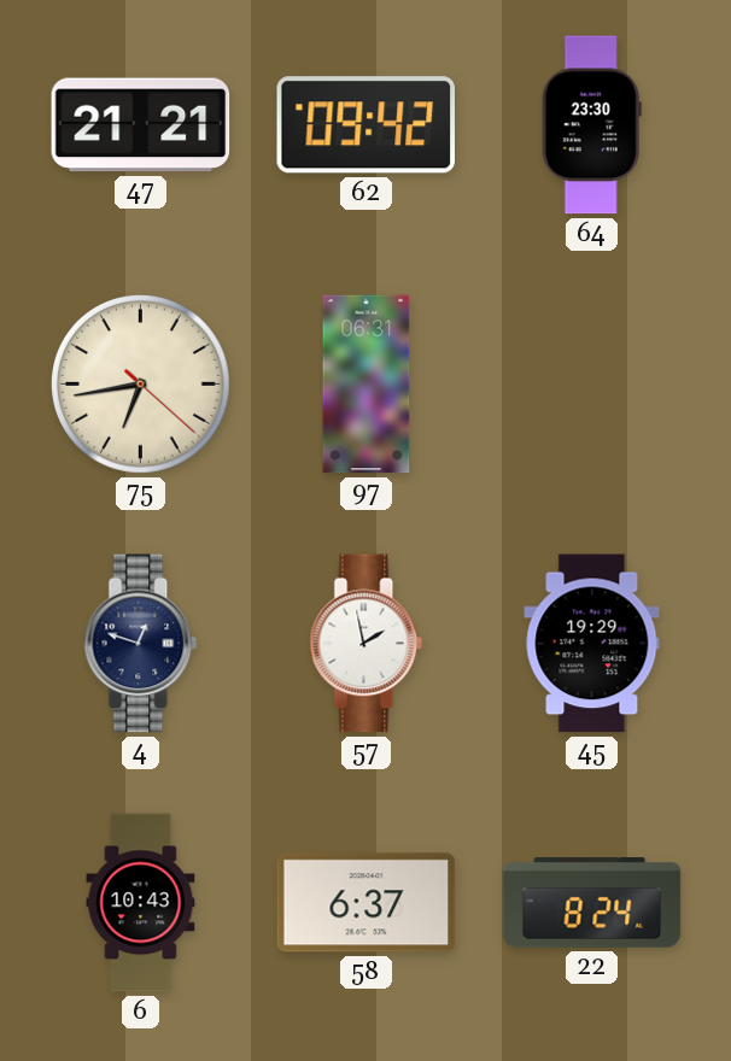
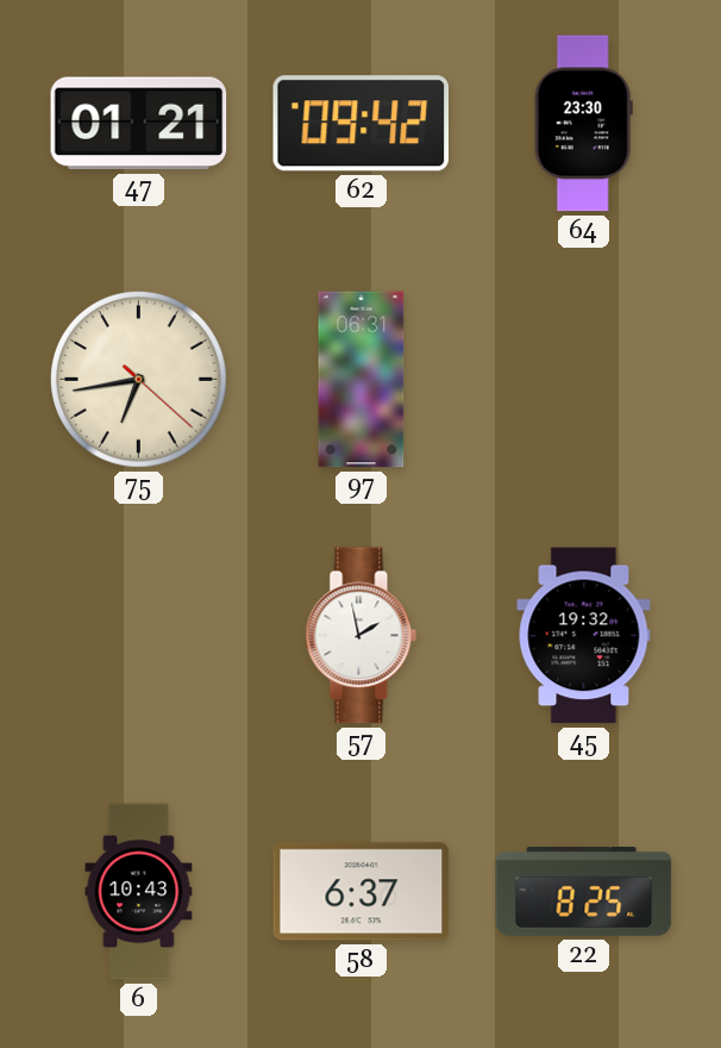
47: 21:21 -> 01:21
4: 12:48 -> none
45: 19:29 -> 19:32
22: 8:24 -> 8:25
